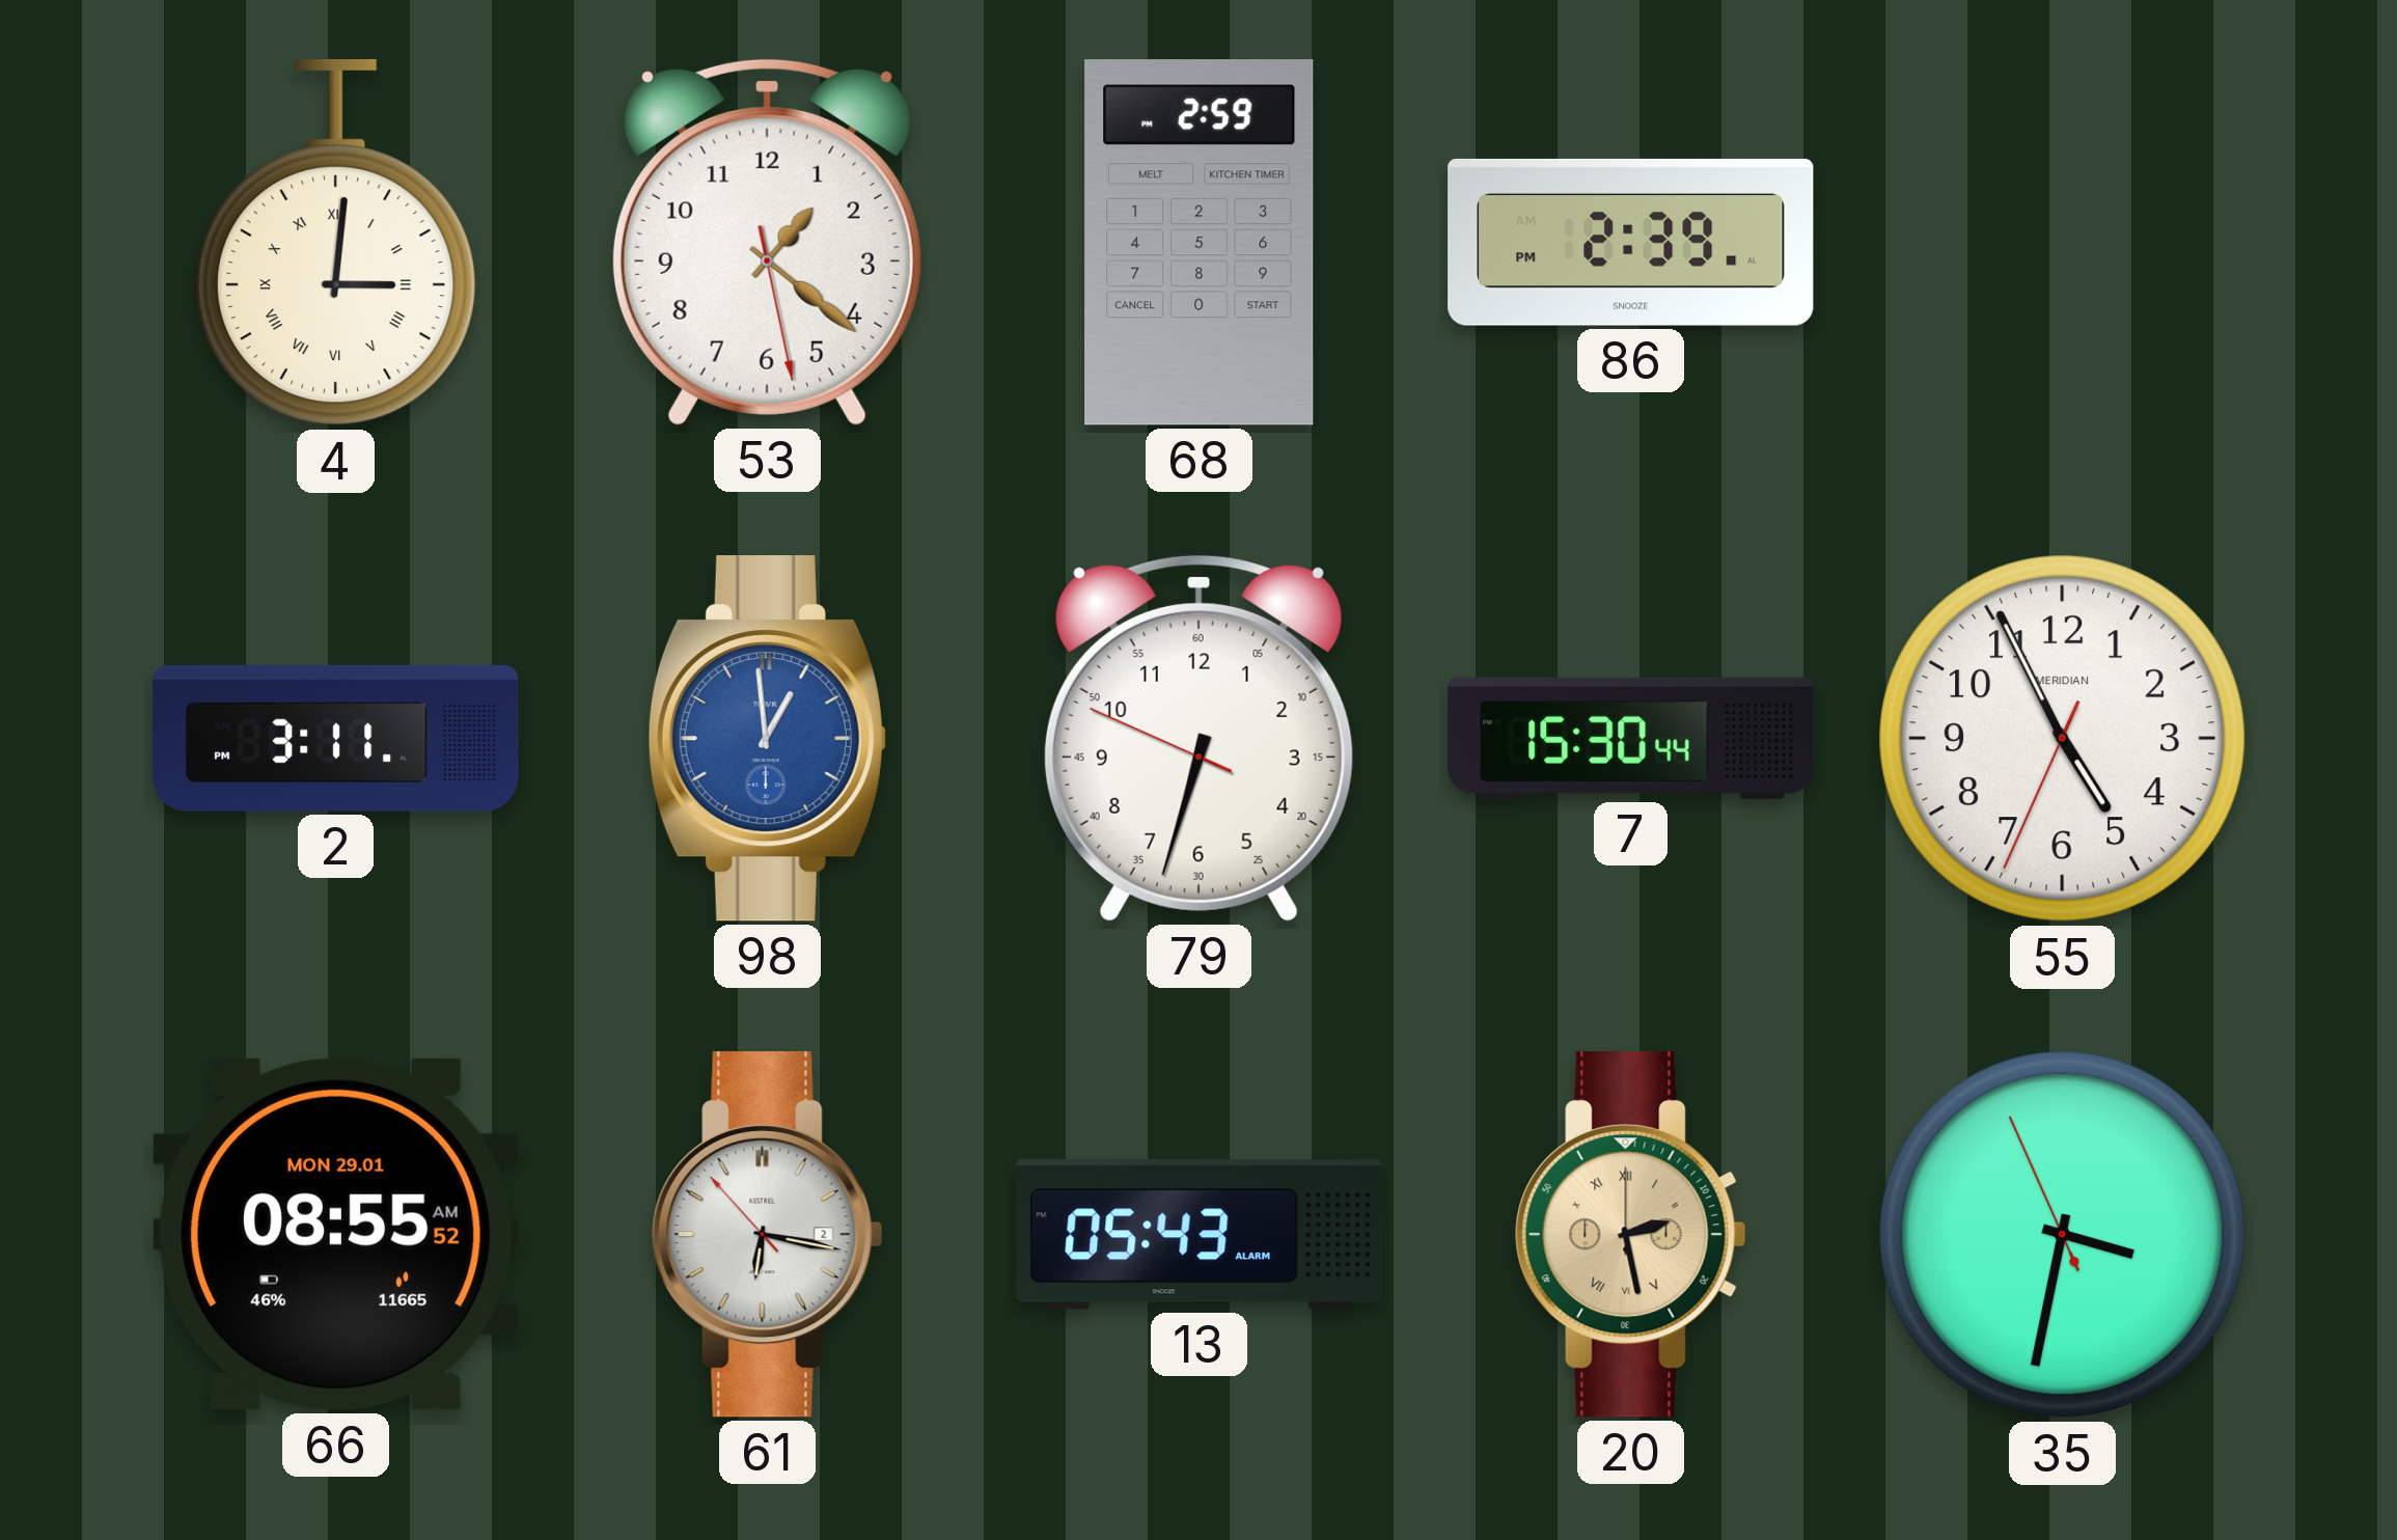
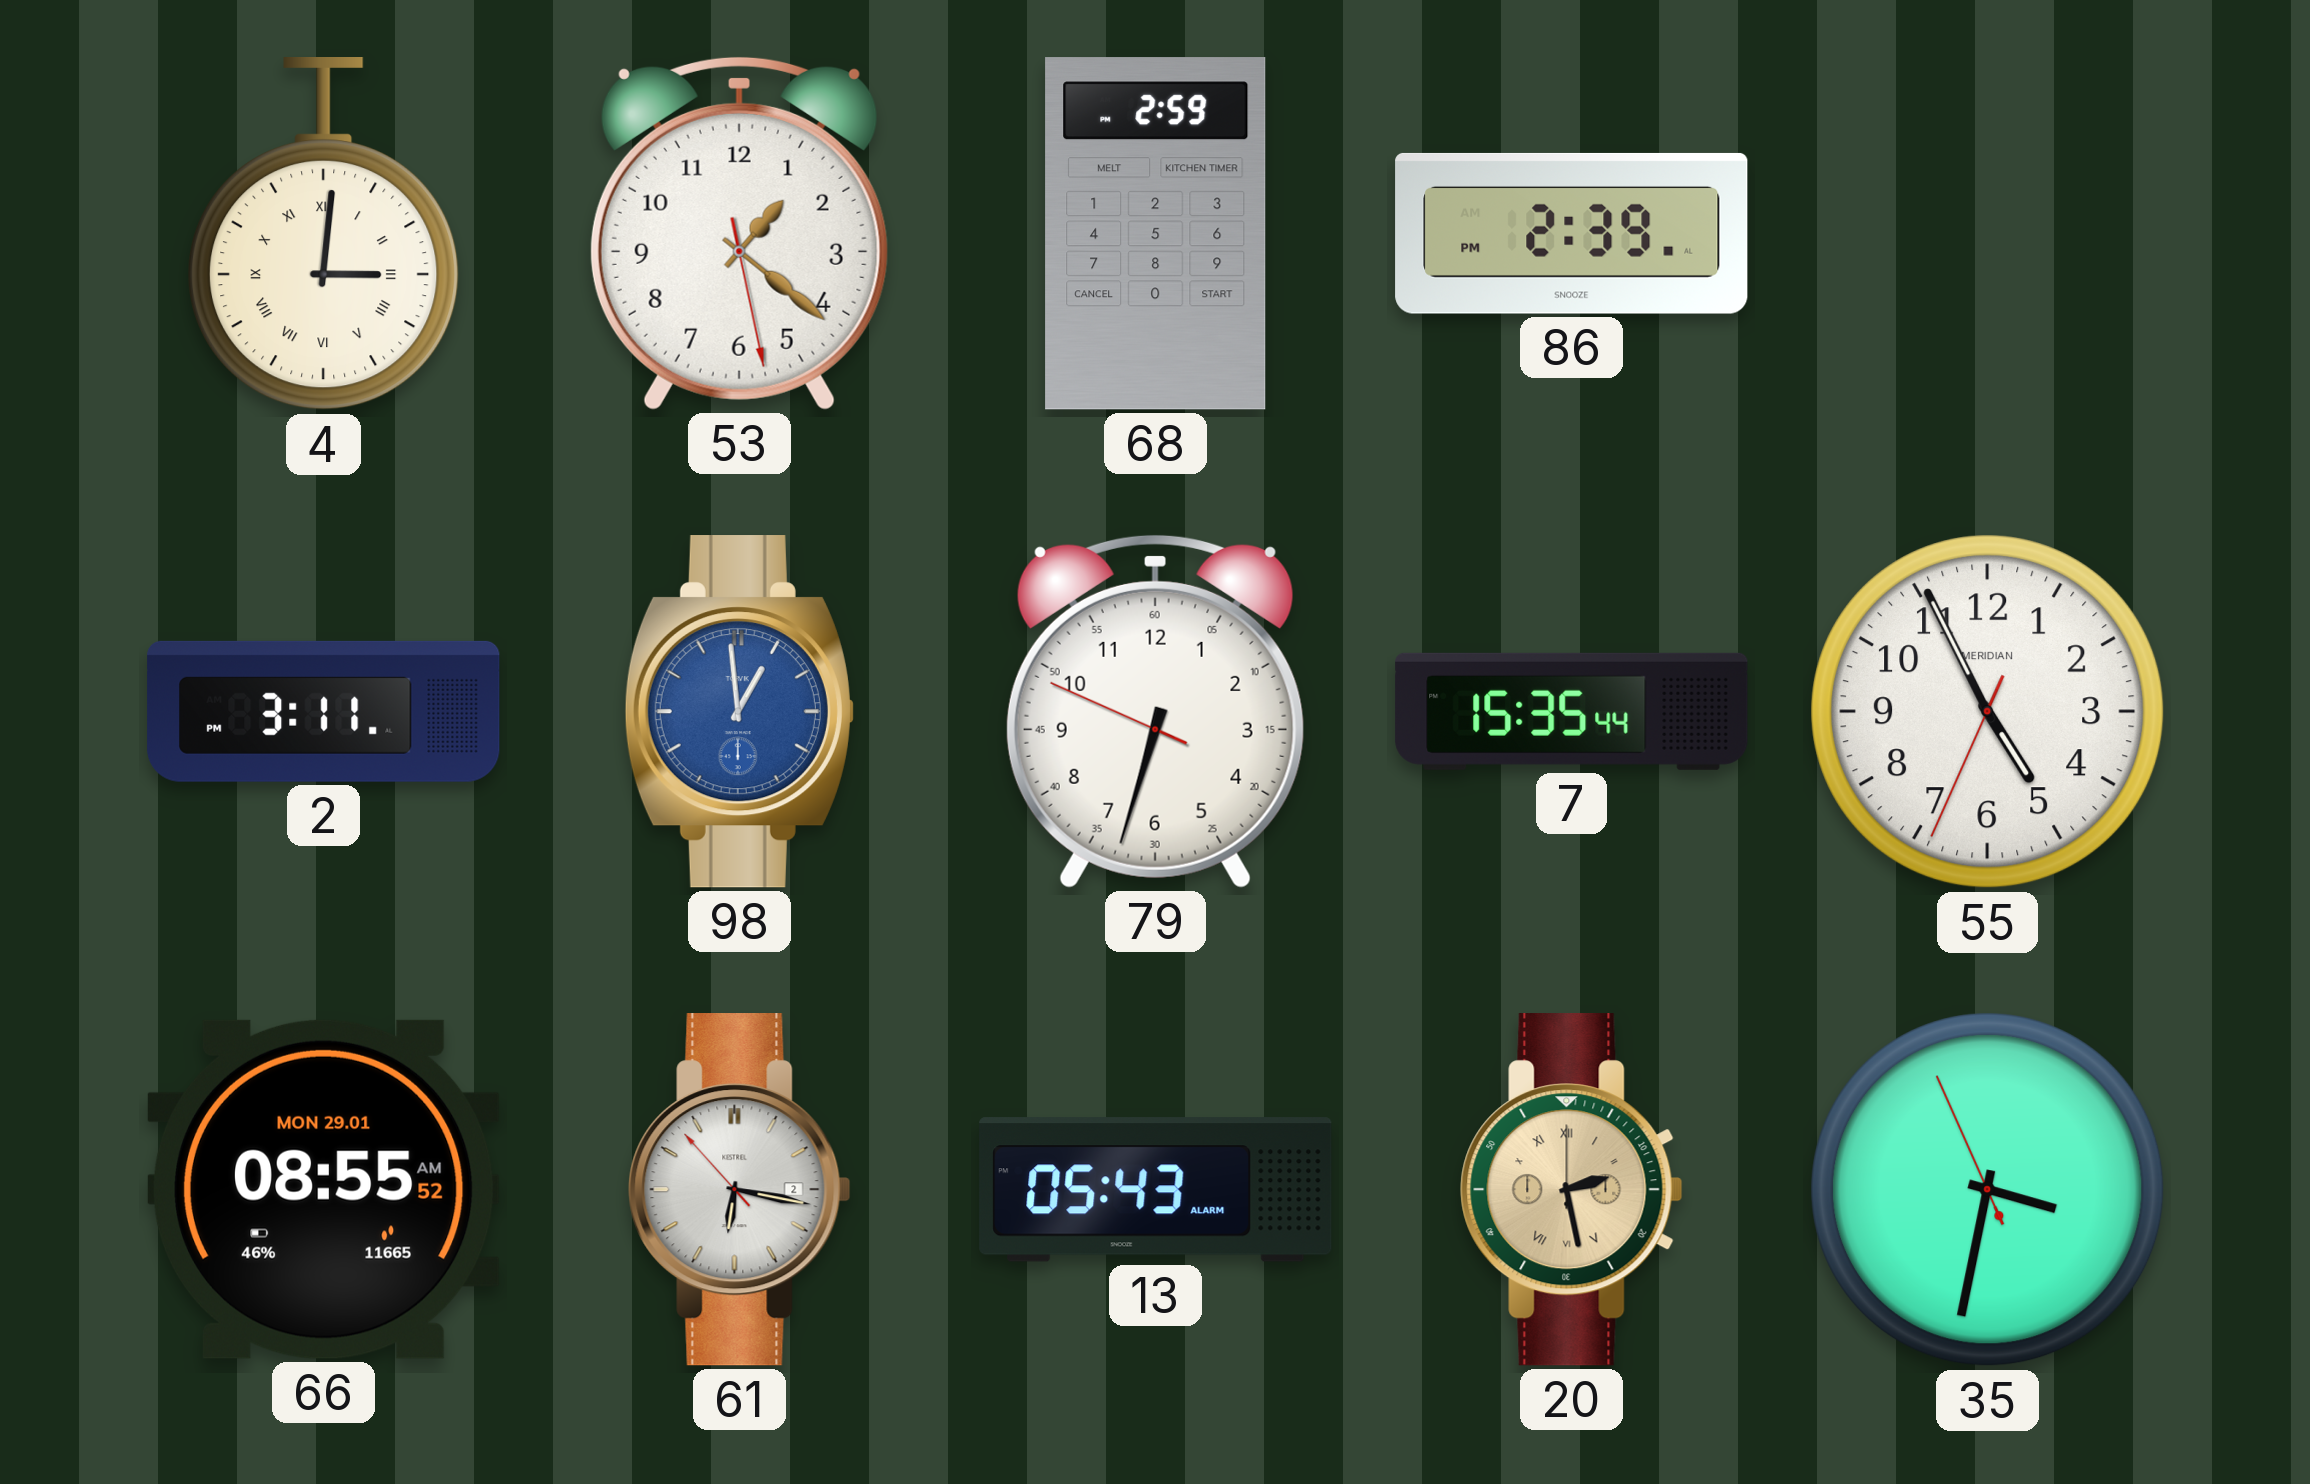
7: 15:30 -> 15:35
